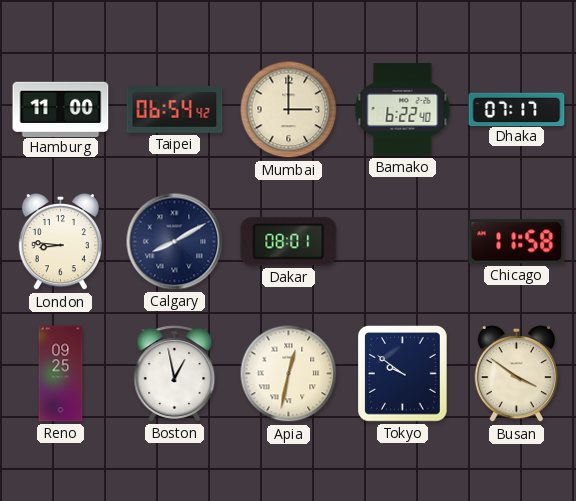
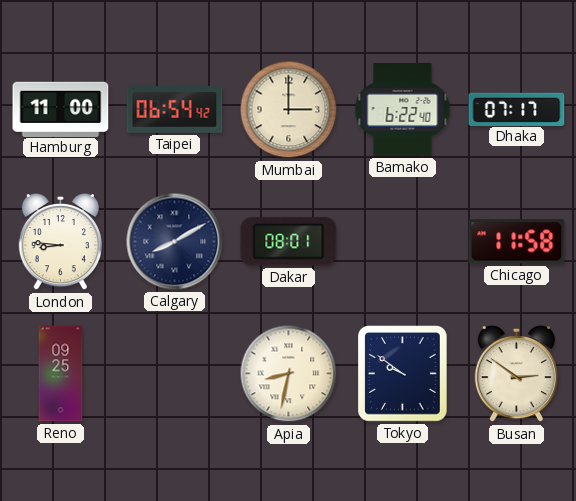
Boston: 12:58 -> none
Apia: 12:32 -> 8:32
Busan: 3:51 -> 2:51
